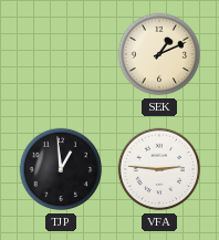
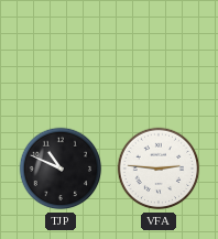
SEK: 1:11 -> none
TJP: 12:59 -> 10:49
